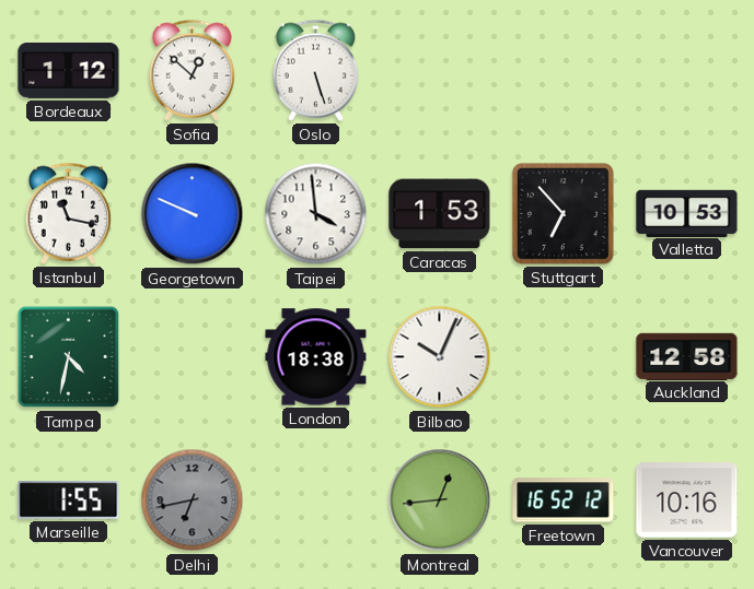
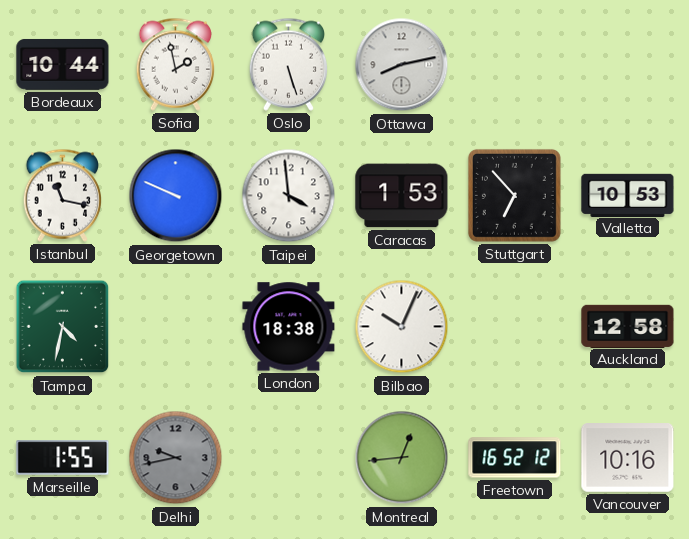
Bordeaux: 1:12 -> 10:44
Sofia: 12:52 -> 1:58
Ottawa: none -> 8:13
Delhi: 6:43 -> 9:43
